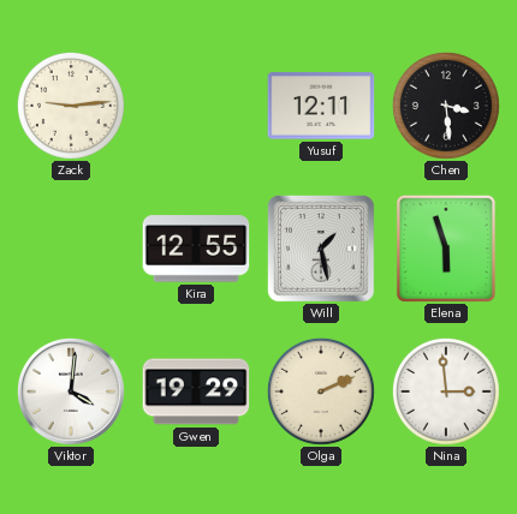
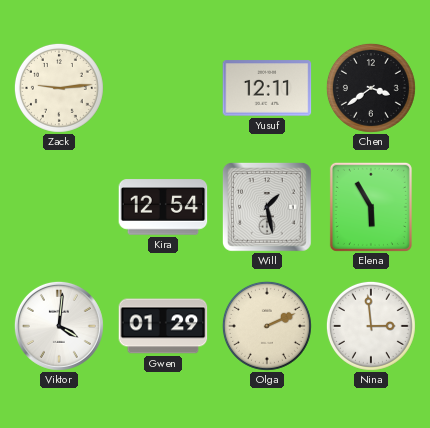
Chen: 3:29 -> 3:39
Kira: 12:55 -> 12:54
Elena: 5:57 -> 5:55
Gwen: 19:29 -> 01:29
